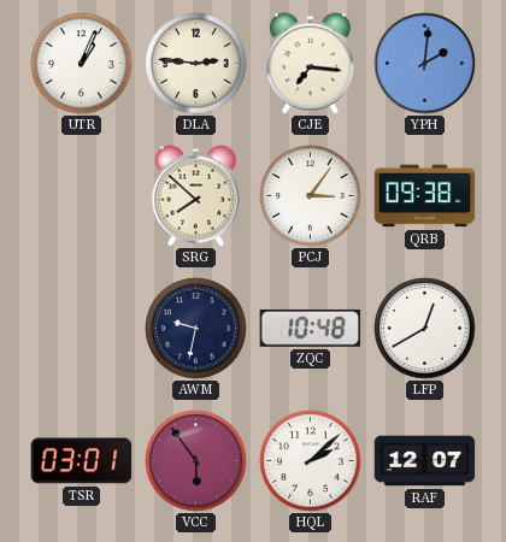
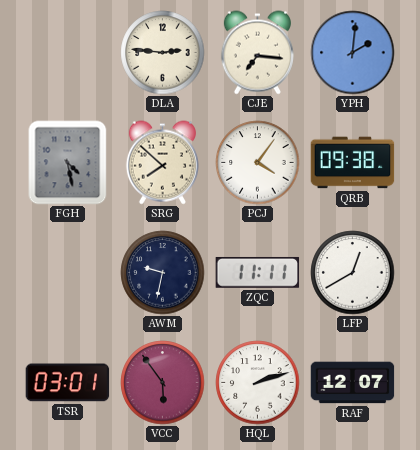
UTR: 1:04 -> none
FGH: none -> 4:28
PCJ: 3:06 -> 4:06
ZQC: 10:48 -> 11:11
HQL: 2:08 -> 2:12
